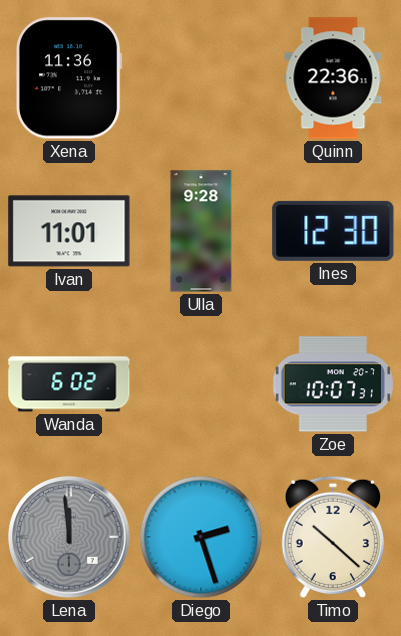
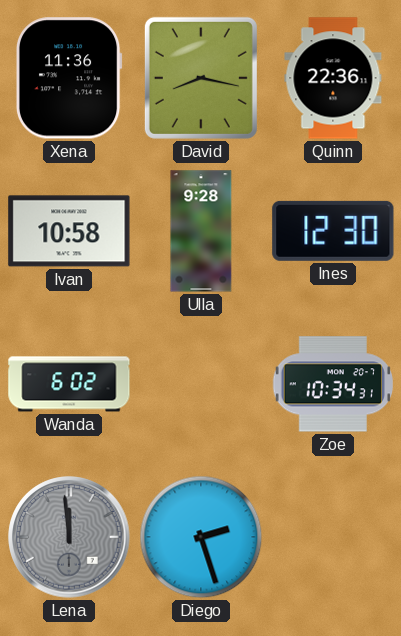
David: none -> 8:17
Ivan: 11:01 -> 10:58
Zoe: 10:07 -> 10:34
Timo: 10:22 -> none
